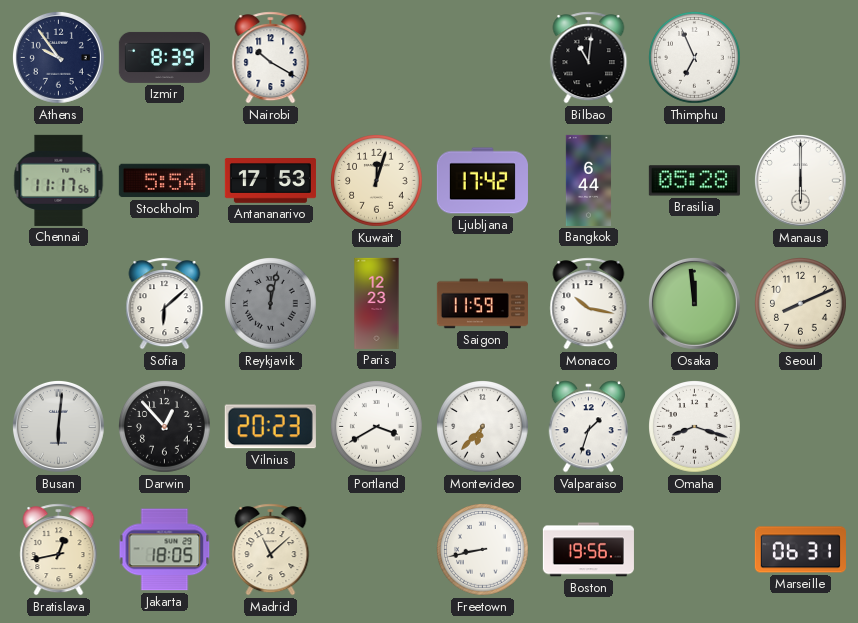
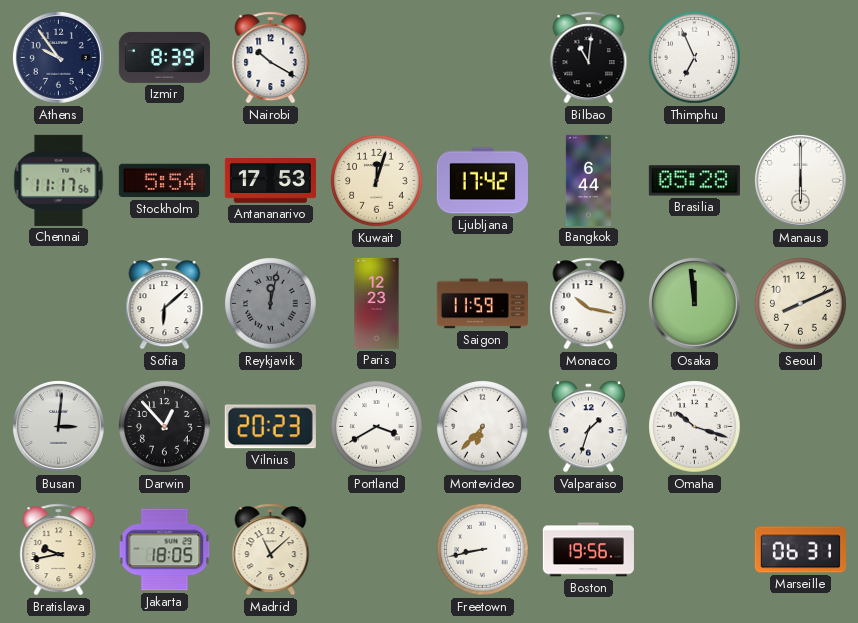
Busan: 6:01 -> 3:01
Omaha: 8:18 -> 10:18
Bratislava: 12:43 -> 9:43
